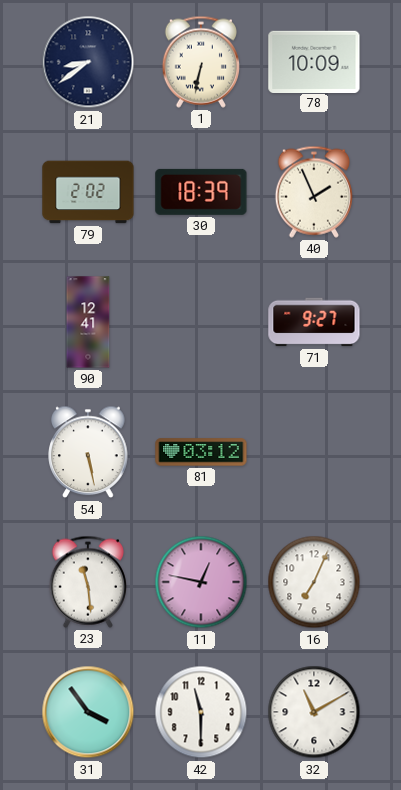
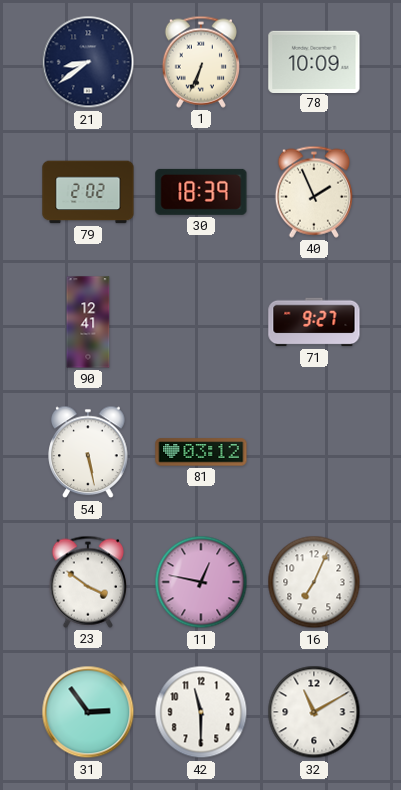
1: 6:32 -> 6:34
23: 11:29 -> 3:51
31: 3:54 -> 2:54
